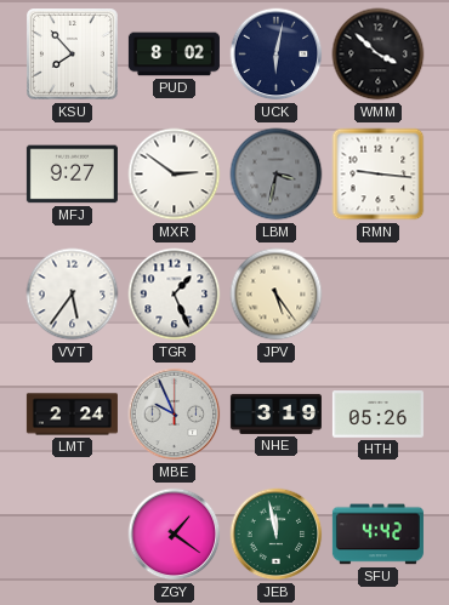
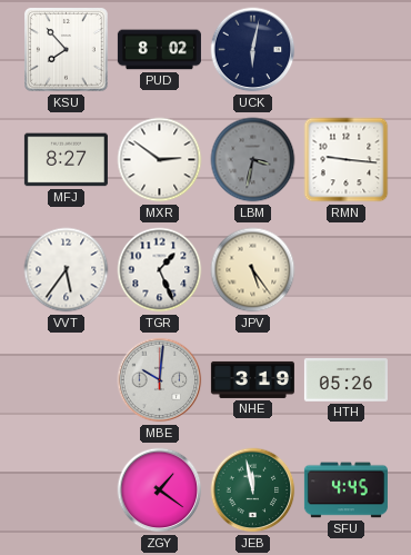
WMM: 3:52 -> none
MFJ: 9:27 -> 8:27
LMT: 2:24 -> none
MBE: 9:56 -> 10:01
SFU: 4:42 -> 4:45
